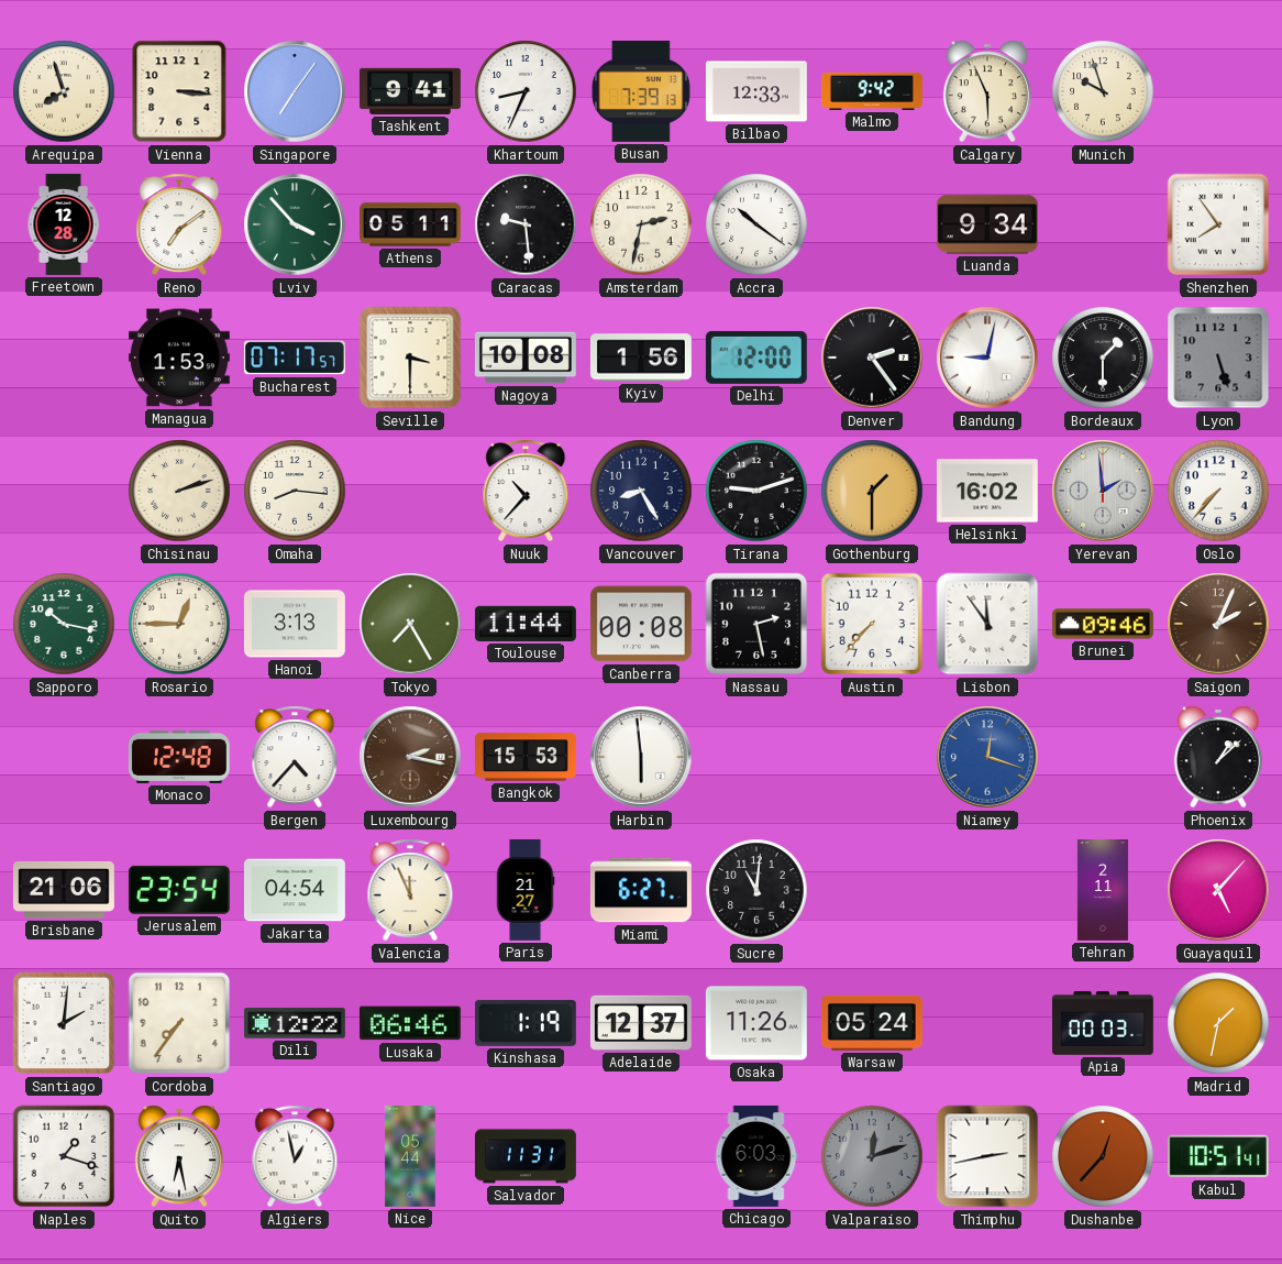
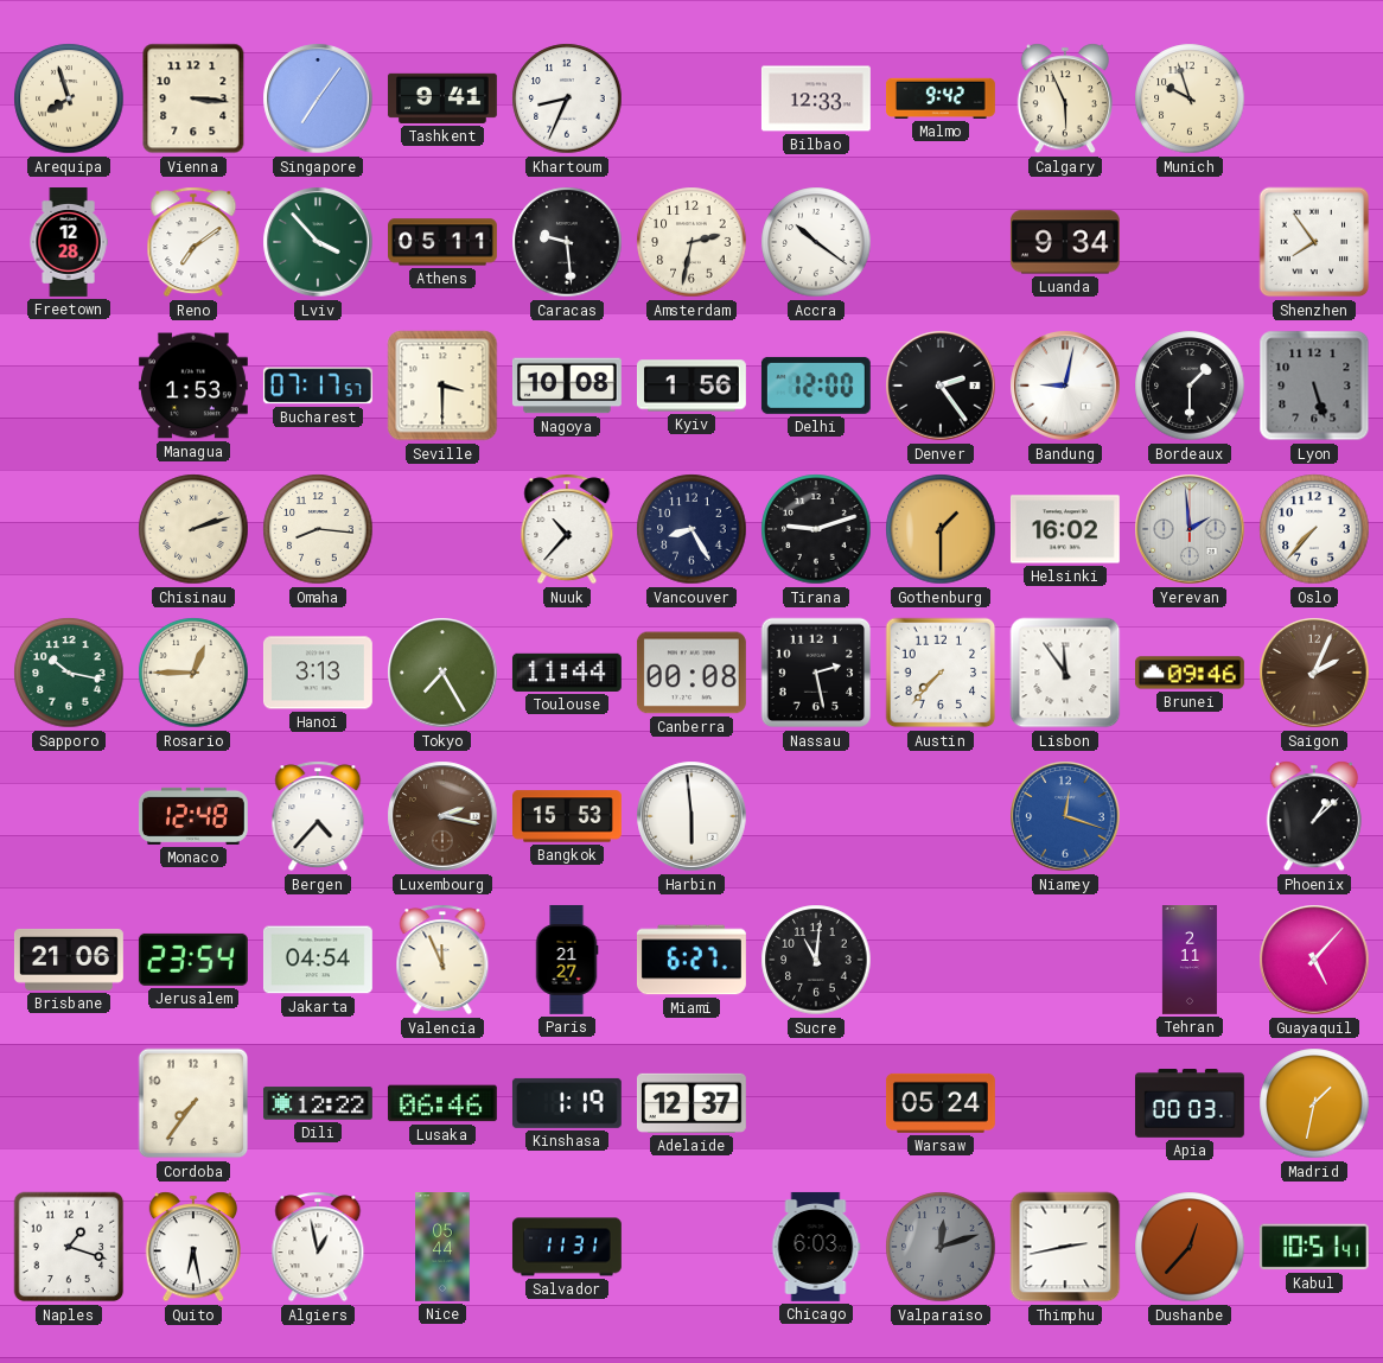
Busan: 7:39 -> none
Santiago: 2:01 -> none
Osaka: 11:26 -> none
